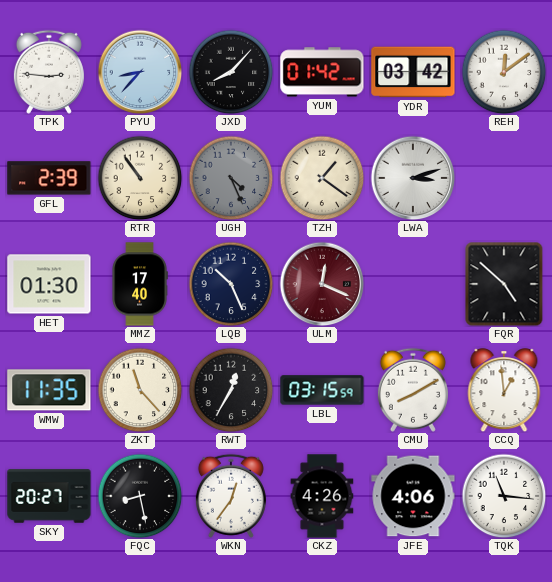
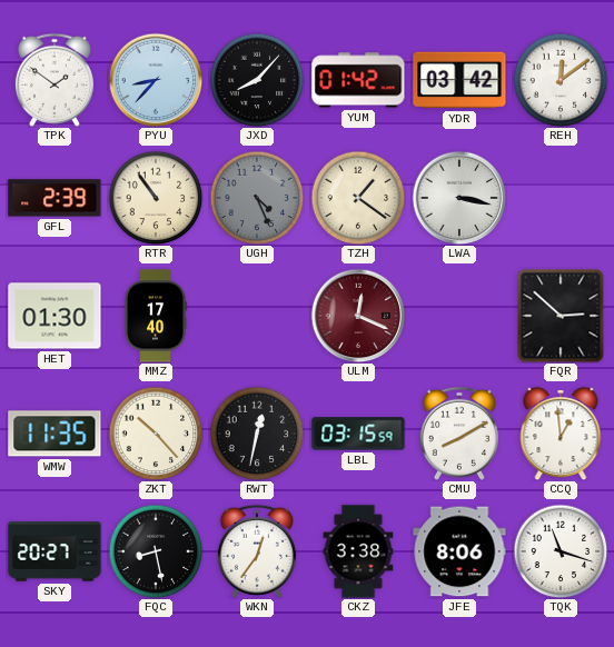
TPK: 2:46 -> 1:51
LWA: 3:12 -> 3:17
LQB: 10:26 -> none
FQR: 4:52 -> 2:52
ZKT: 11:23 -> 10:23
RWT: 12:35 -> 12:32
CKZ: 4:26 -> 3:38
JFE: 4:06 -> 8:06
TQK: 11:16 -> 11:18
